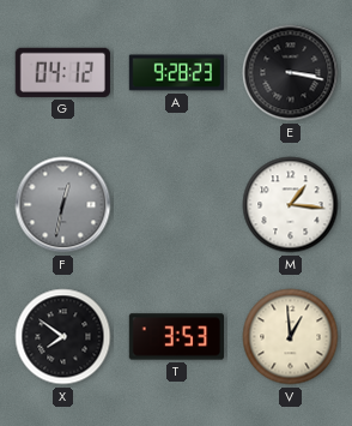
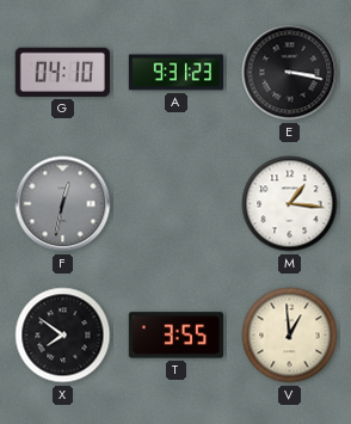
G: 04:12 -> 04:10
A: 9:28 -> 9:31
T: 3:53 -> 3:55
